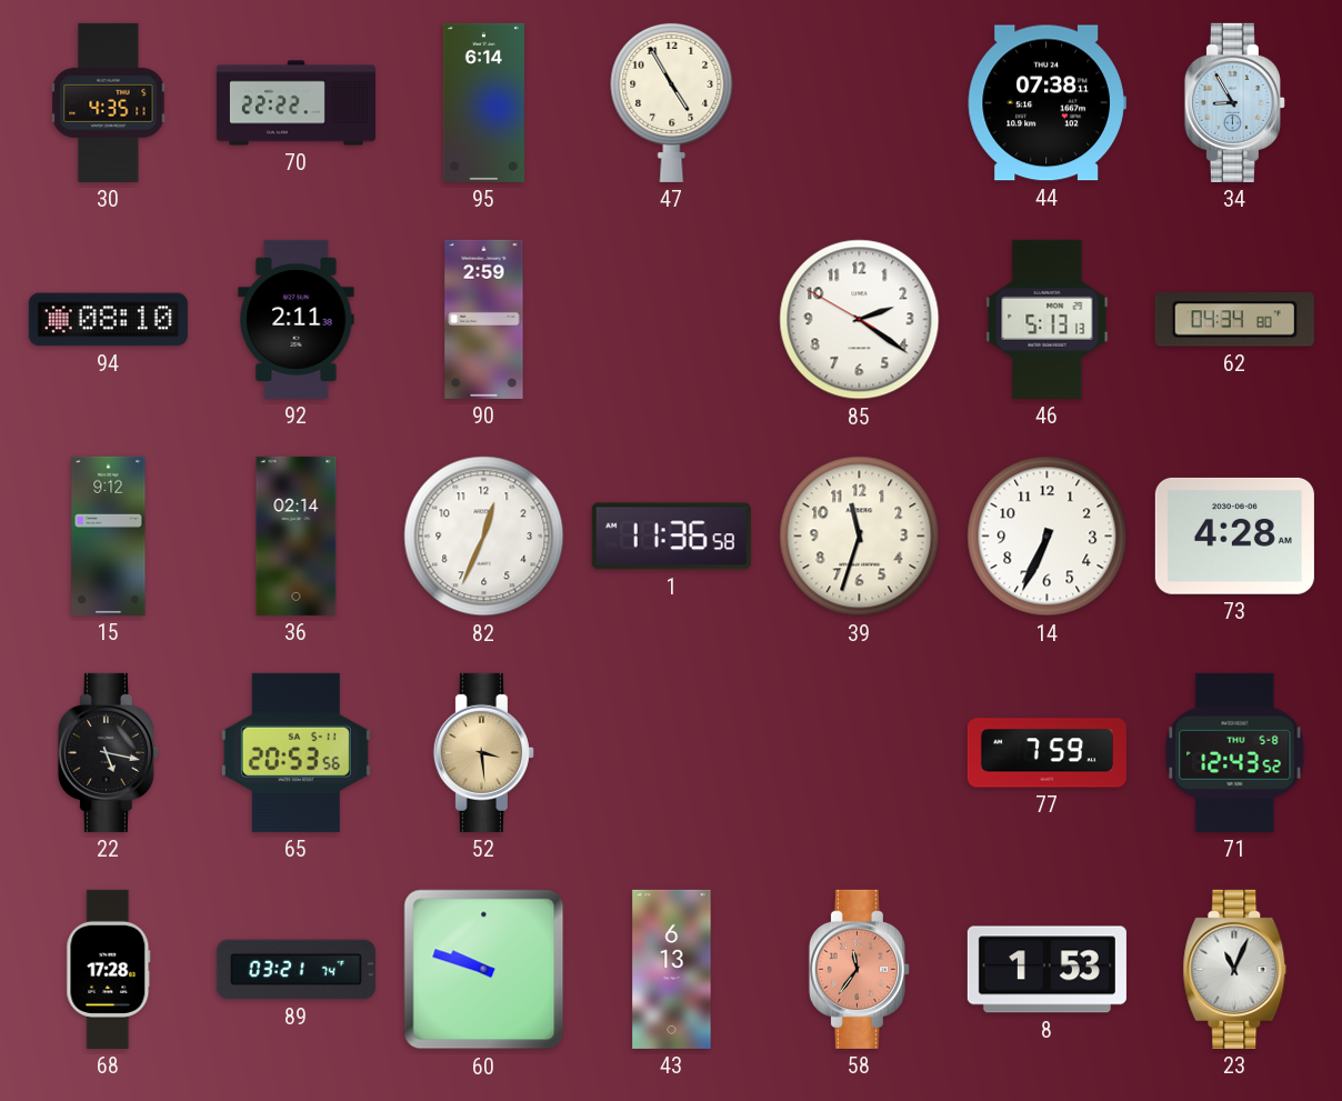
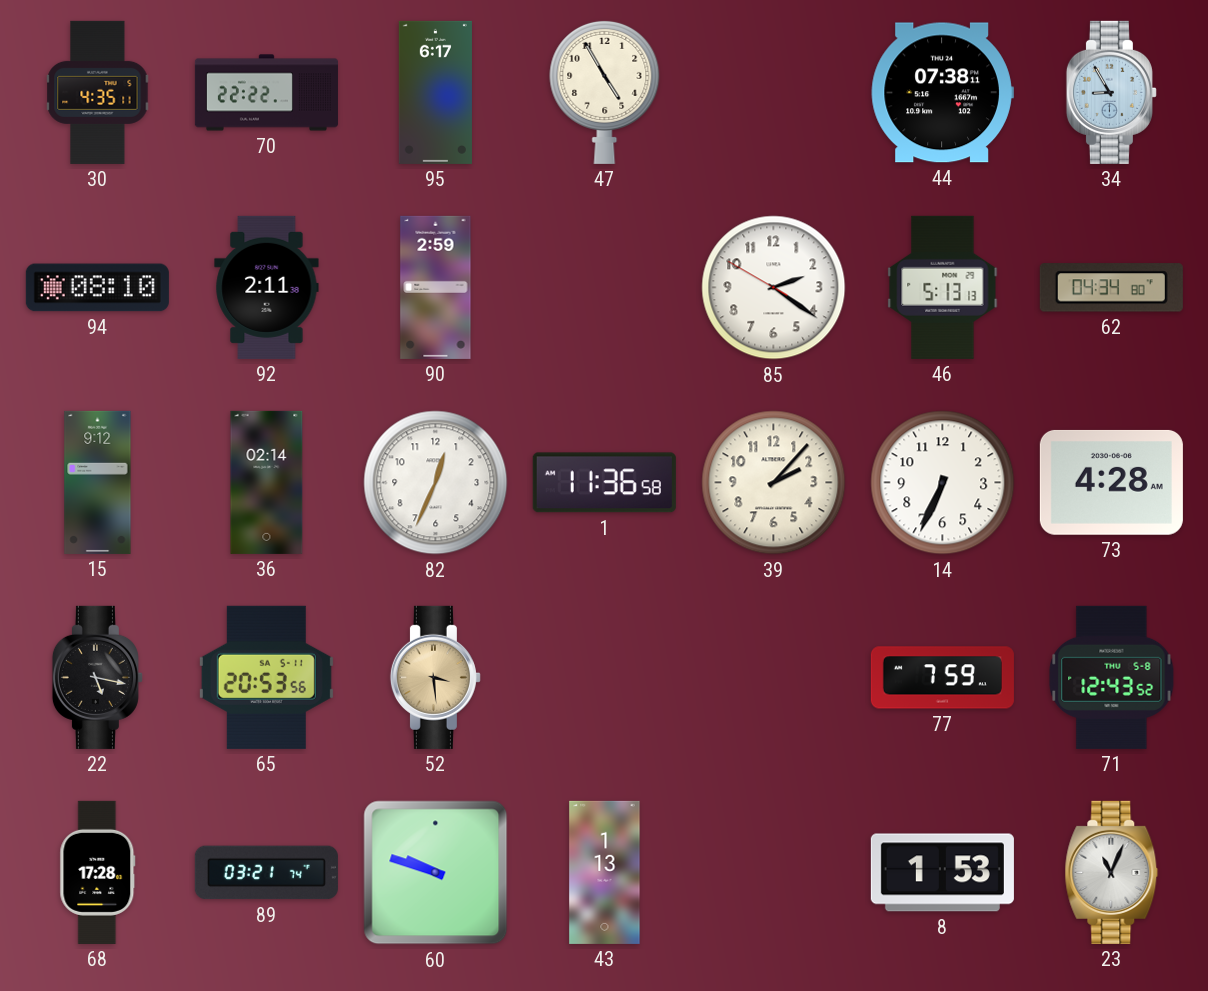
95: 6:14 -> 6:17
39: 11:33 -> 2:07
43: 6:13 -> 1:13
58: 11:36 -> none
